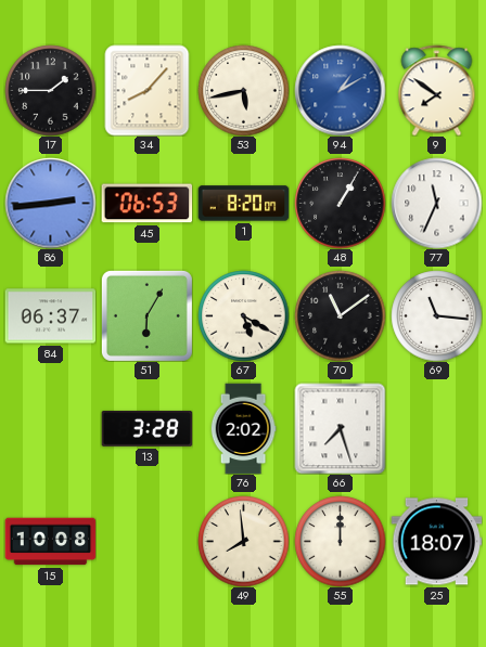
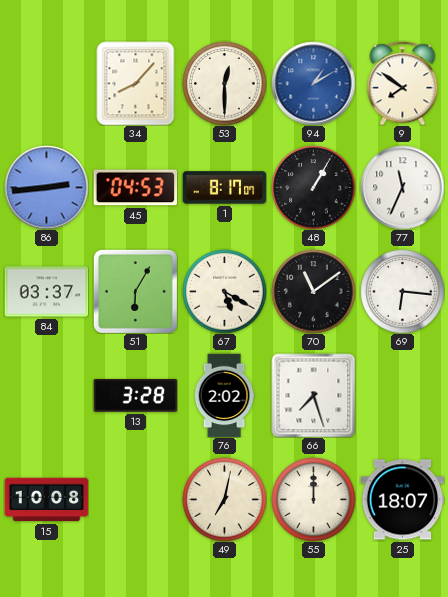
17: 1:45 -> none
53: 5:43 -> 12:30
45: 06:53 -> 04:53
1: 8:20 -> 8:17
84: 06:37 -> 03:37
69: 11:16 -> 6:16
49: 7:59 -> 7:02
